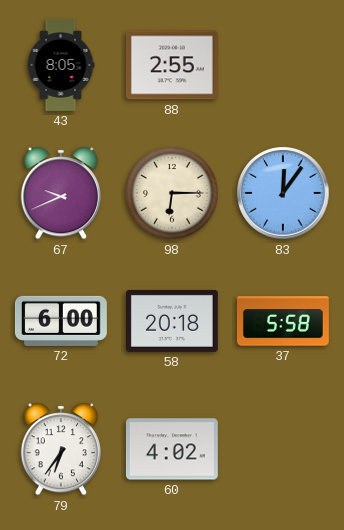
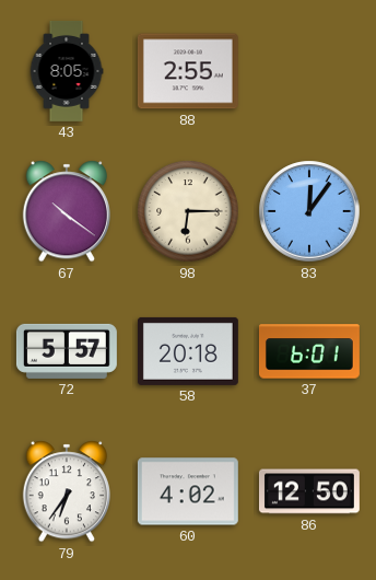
67: 9:41 -> 10:21
72: 6:00 -> 5:57
37: 5:58 -> 6:01
86: none -> 12:50
